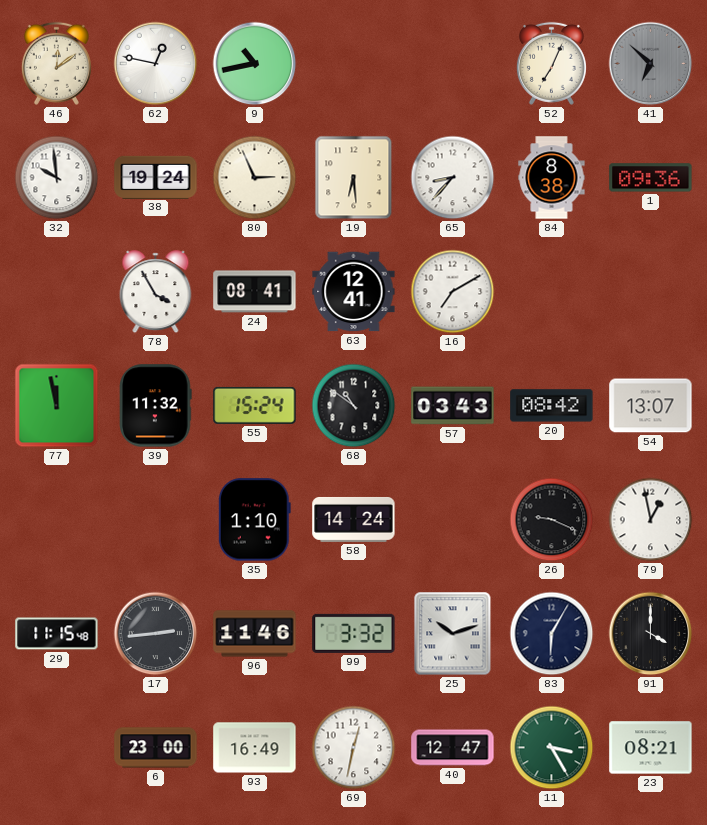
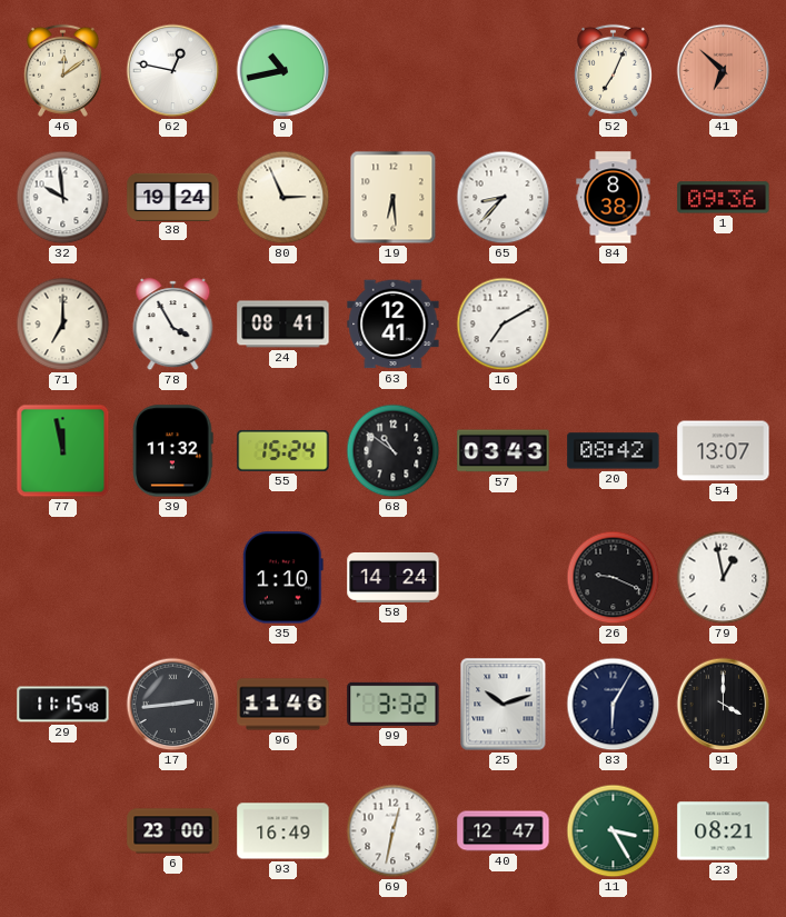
41 dial: grey -> salmon
71: none -> 7:00
